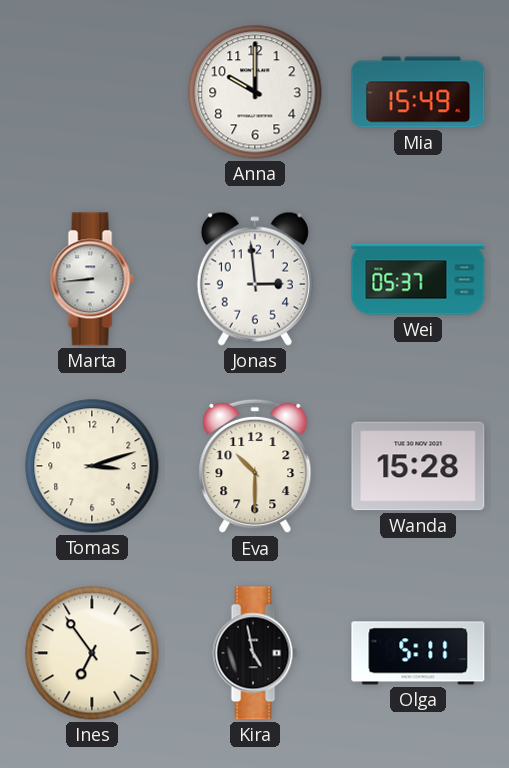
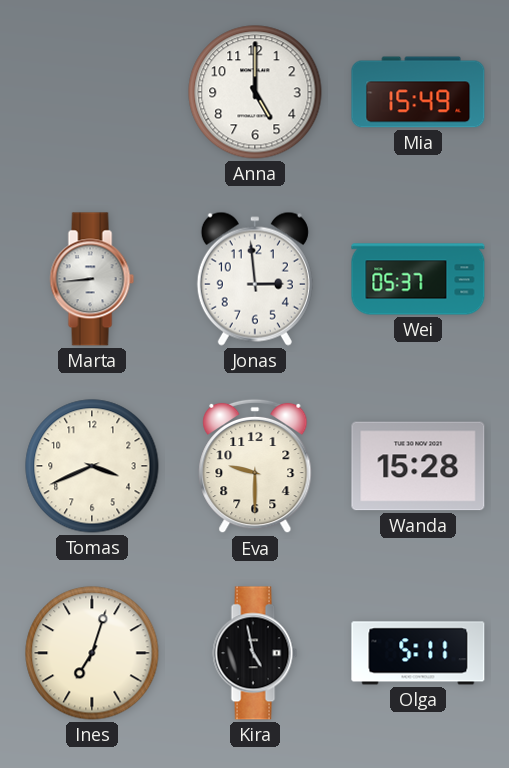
Anna: 10:00 -> 5:00
Tomas: 3:12 -> 3:41
Eva: 10:30 -> 9:30
Ines: 6:54 -> 7:03
